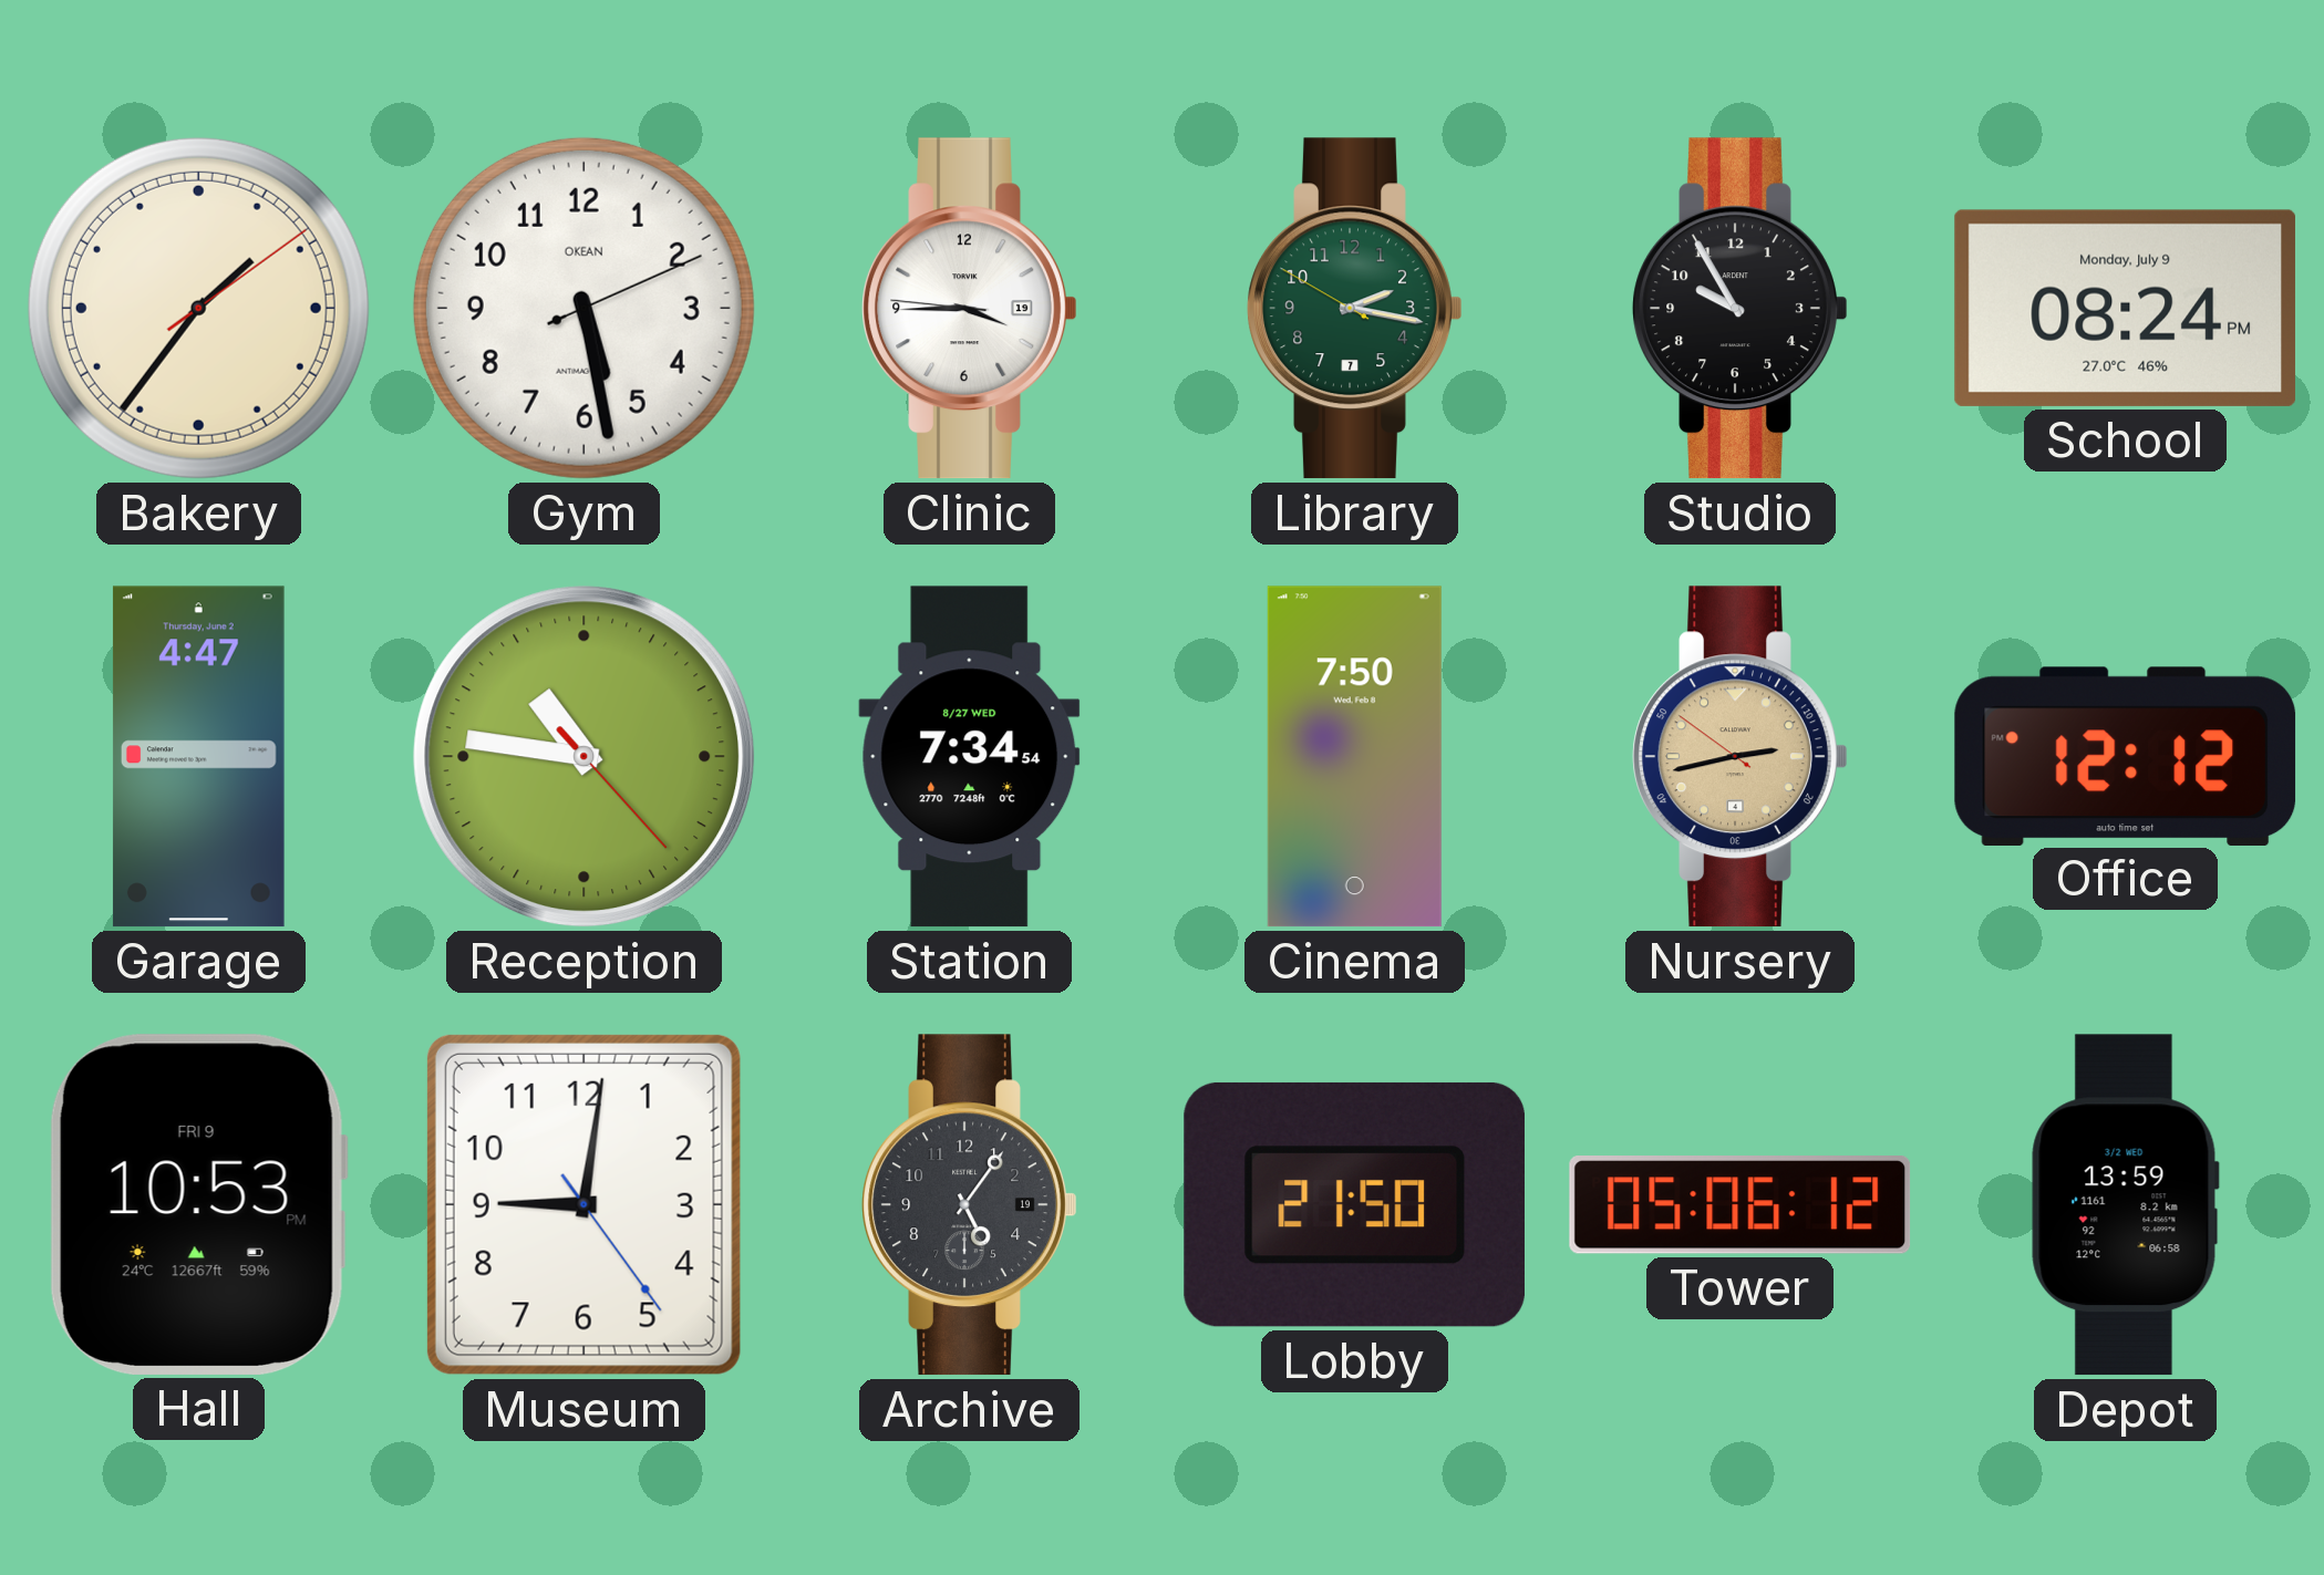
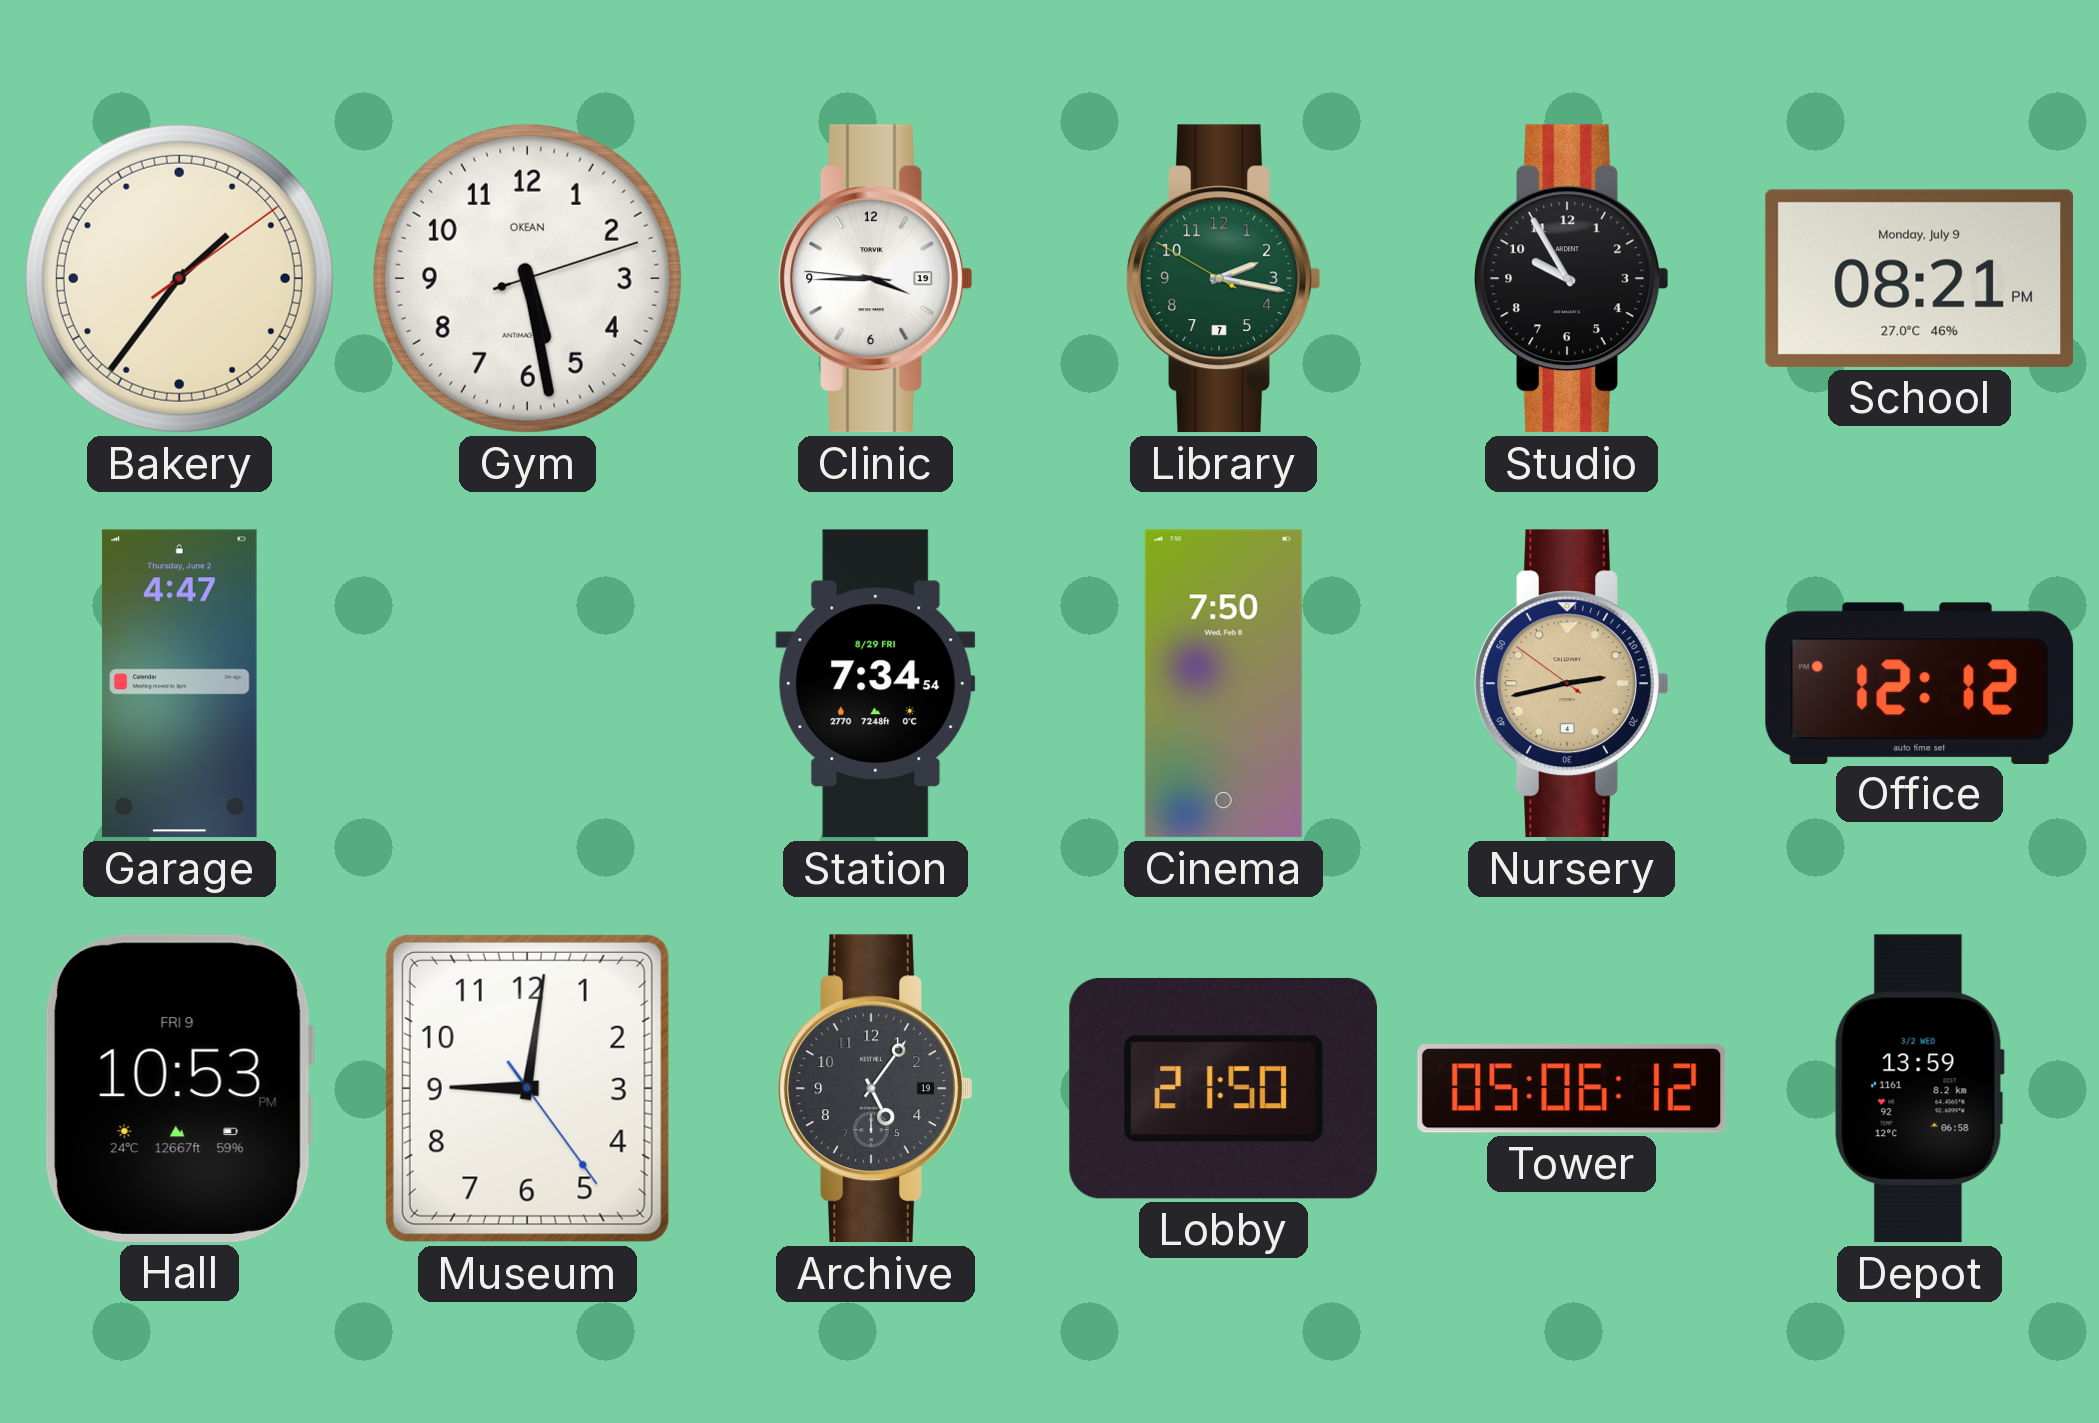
Gym: 5:28:11 -> 5:28:12
School: 08:24 -> 08:21
Reception: 10:46 -> none
Station date: 8/27 WED -> 8/29 FRI
